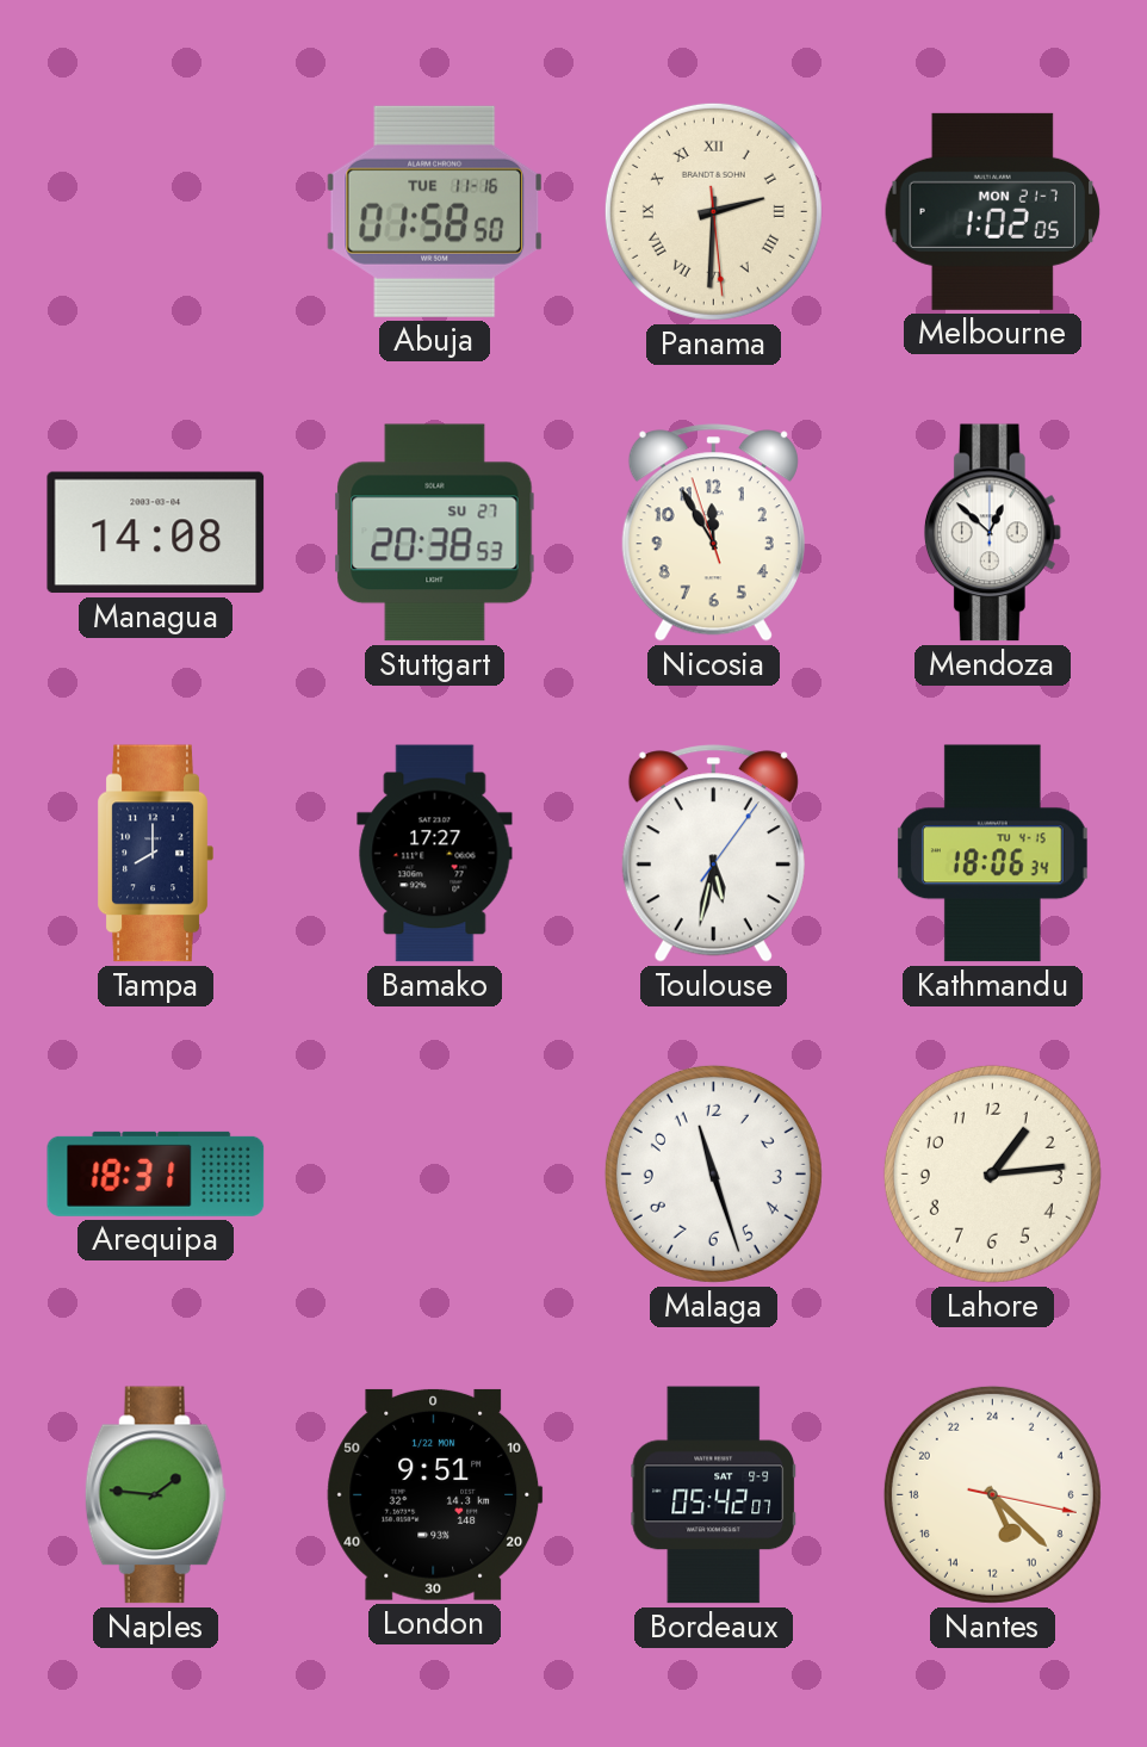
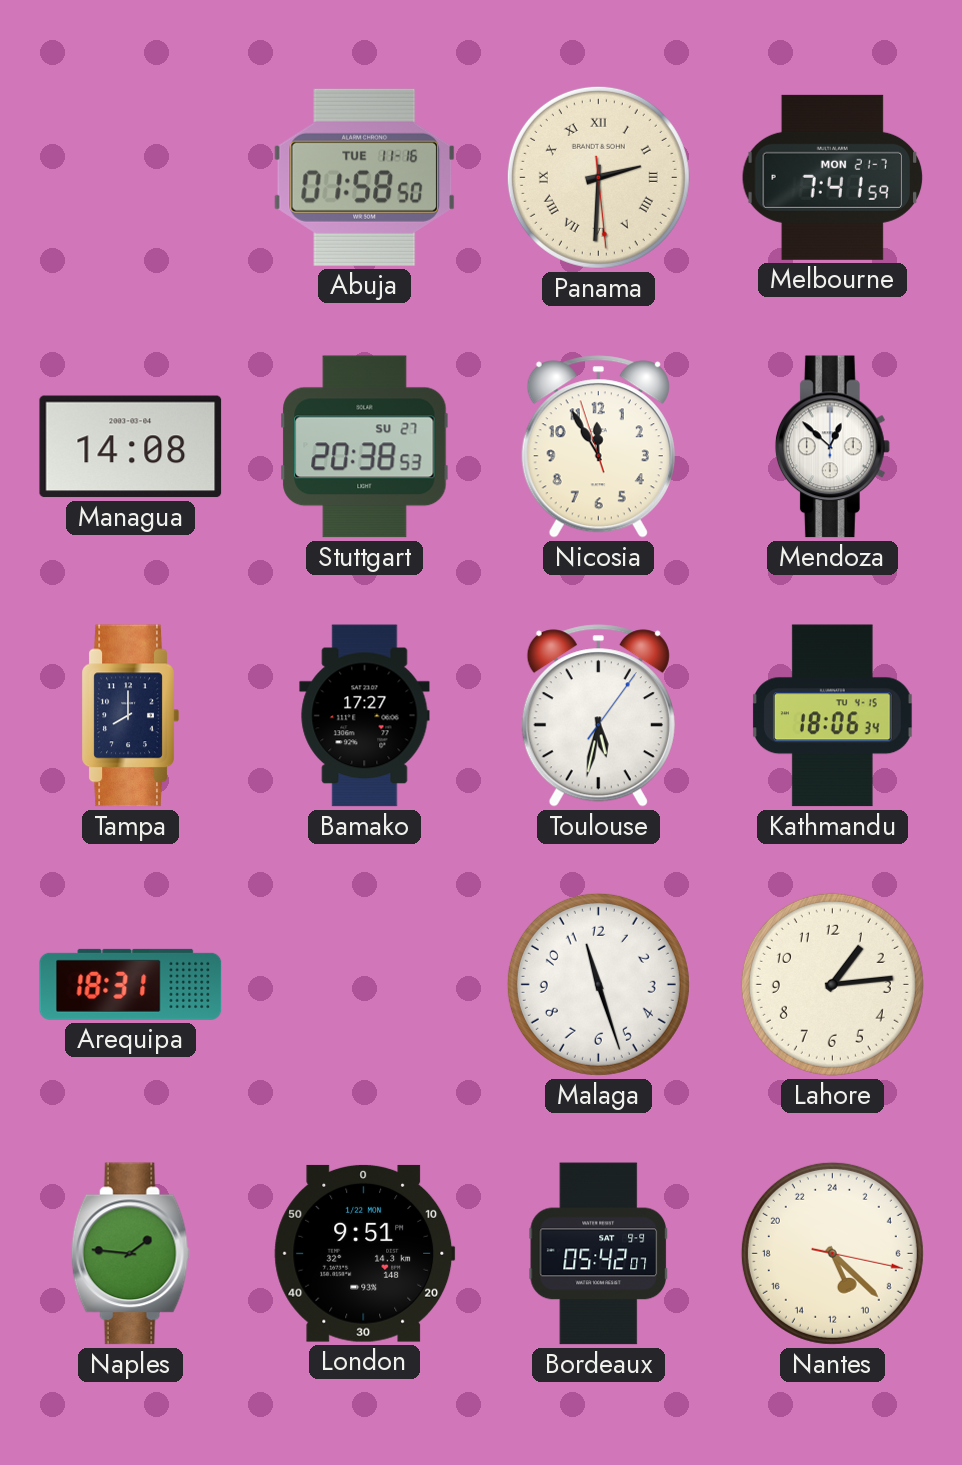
Melbourne: 1:02 -> 7:41
